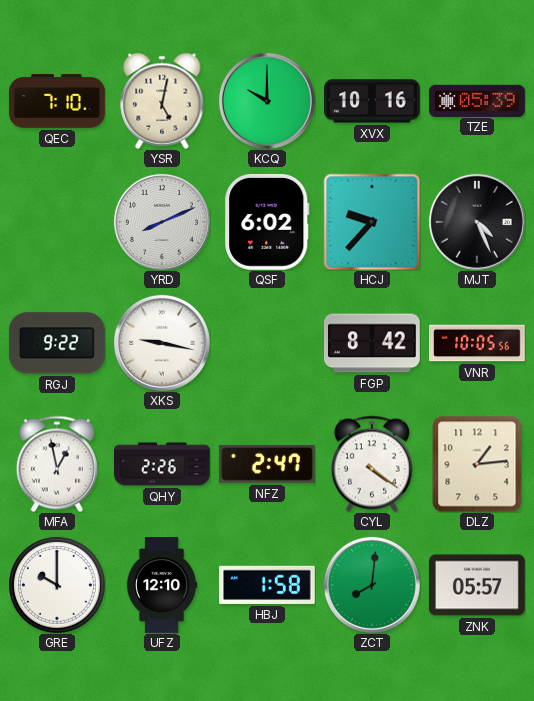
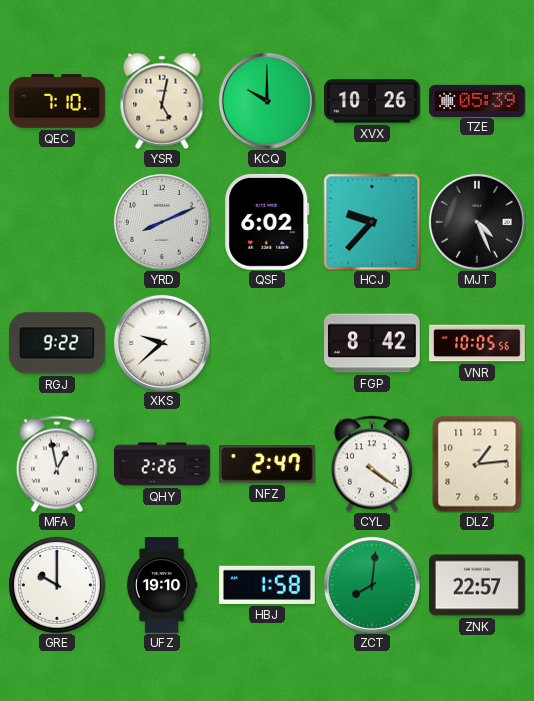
XVX: 10:16 -> 10:26
XKS: 9:17 -> 9:38
UFZ: 12:10 -> 19:10
ZNK: 05:57 -> 22:57
